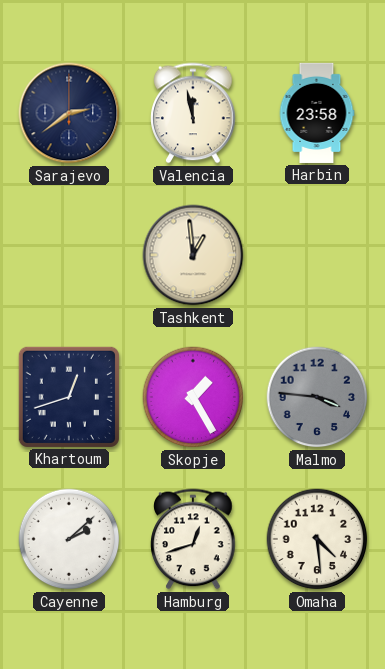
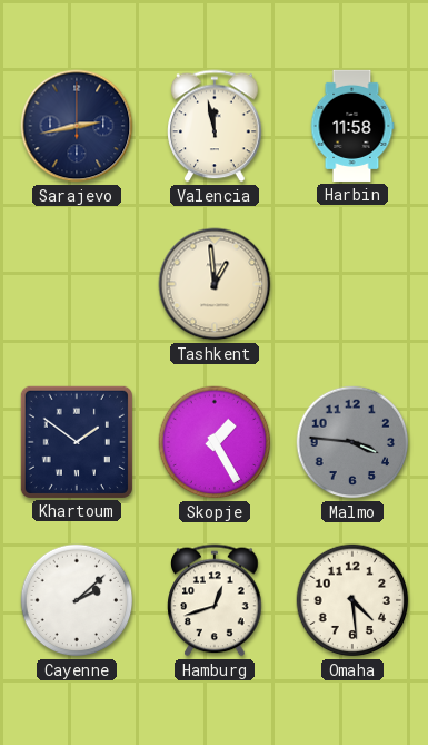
Sarajevo: 2:39 -> 2:43
Harbin: 23:58 -> 11:58
Khartoum: 12:42 -> 1:51
